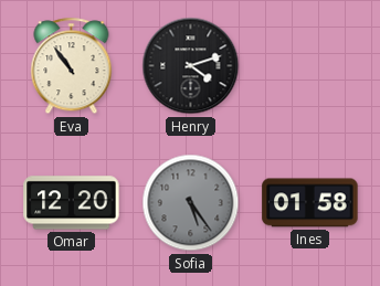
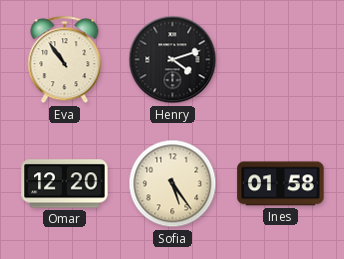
Sofia dial: grey -> cream
